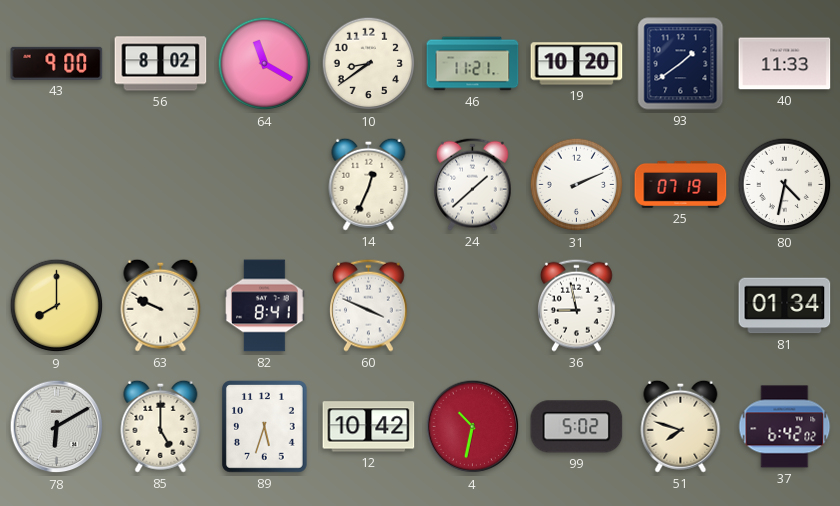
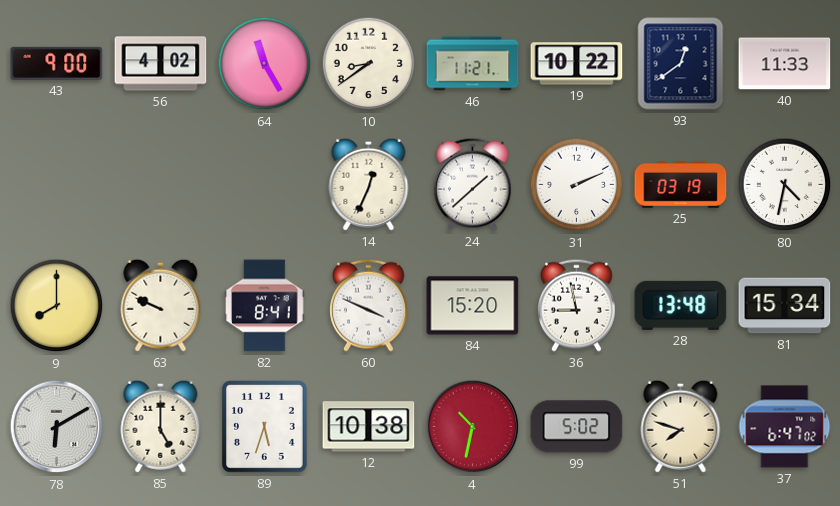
56: 8:02 -> 4:02
64: 11:20 -> 11:25
19: 10:20 -> 10:22
93: 1:39 -> 12:39
25: 07:19 -> 03:19
84: none -> 15:20
28: none -> 13:48
81: 01:34 -> 15:34
12: 10:42 -> 10:38
37: 6:42 -> 6:47
